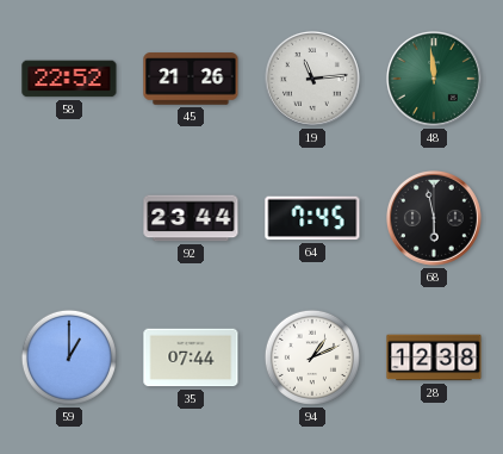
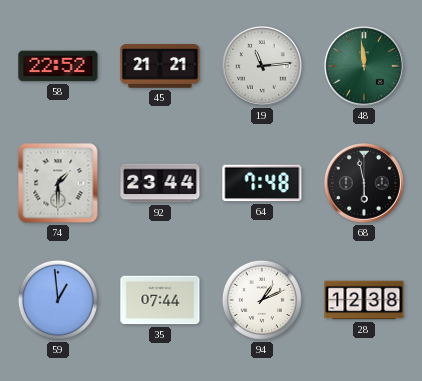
45: 21:26 -> 21:21
74: none -> 1:30
64: 7:45 -> 7:48
59: 1:00 -> 12:59
